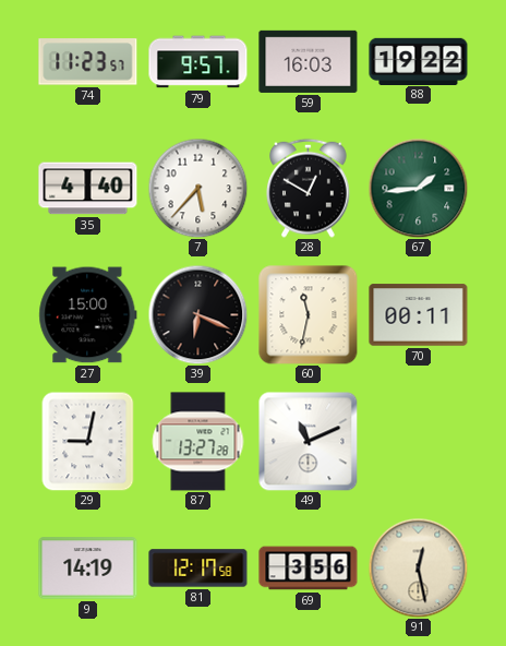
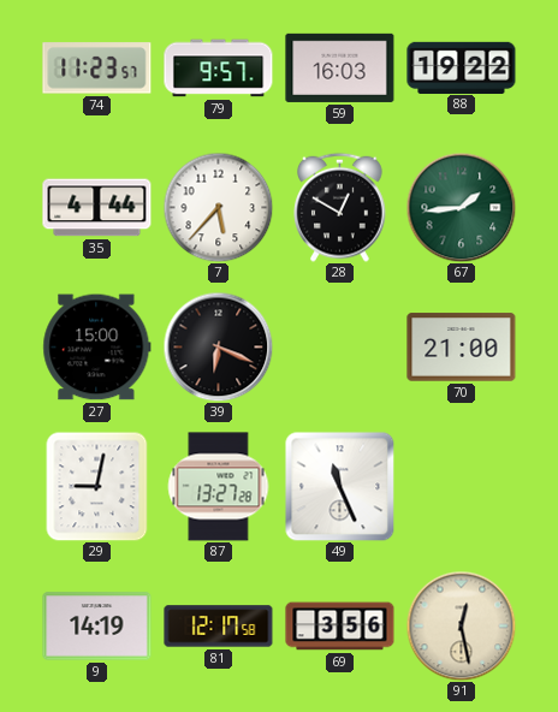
35: 4:40 -> 4:44
60: 11:32 -> none
70: 00:11 -> 21:00
49: 11:11 -> 11:26
